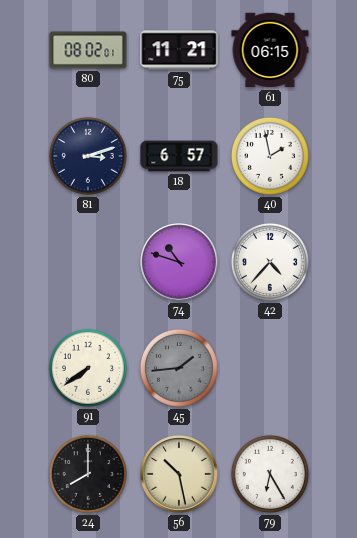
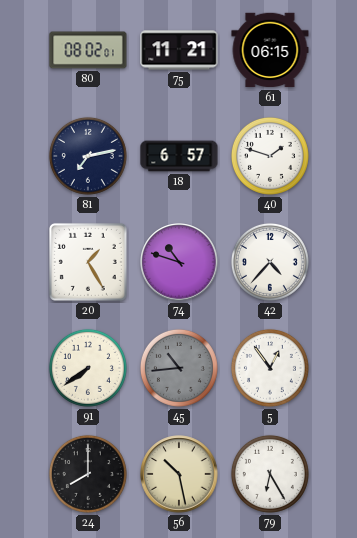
81: 3:12 -> 7:13
40: 1:58 -> 1:48
20: none -> 1:25
45: 1:44 -> 10:44
5: none -> 12:54
